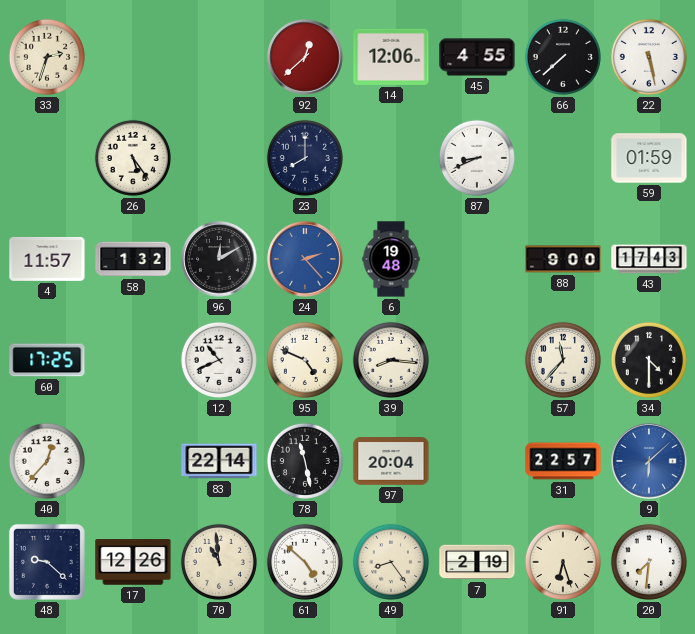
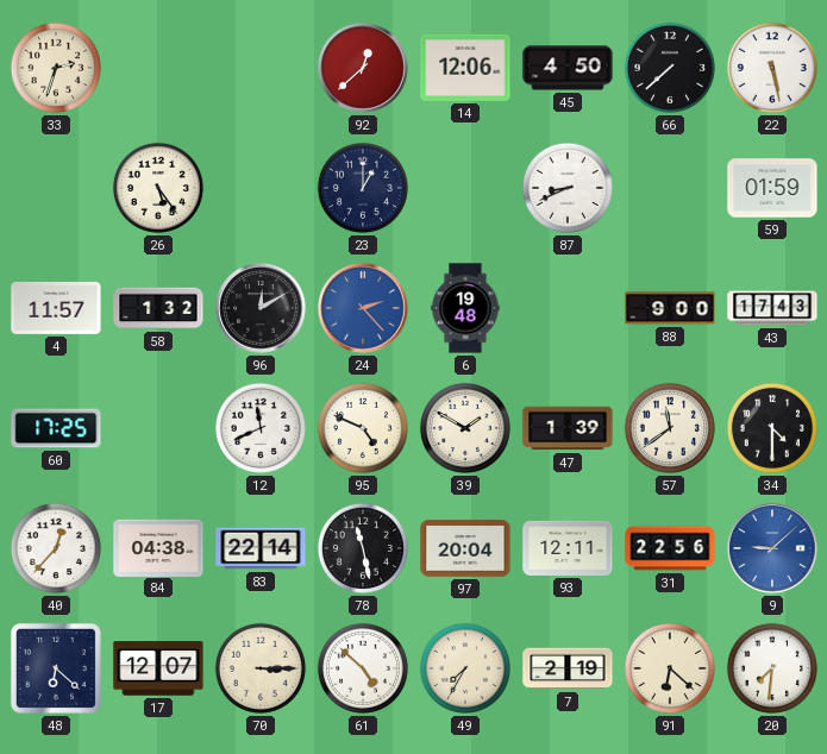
45: 4:55 -> 4:50
23: 8:00 -> 1:00
12: 10:41 -> 11:41
39: 8:16 -> 1:50
47: none -> 1:39
57: 11:37 -> 11:39
84: none -> 04:38
93: none -> 12:11
31: 22:57 -> 22:56
9: 6:08 -> 9:08
48: 9:22 -> 6:22
17: 12:26 -> 12:07
70: 10:59 -> 3:15
49: 8:24 -> 7:35
91: 6:27 -> 6:22
